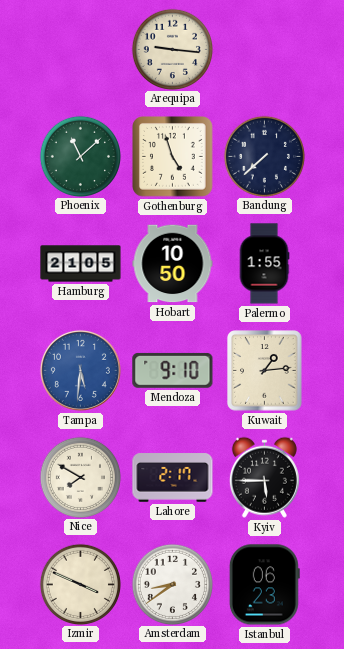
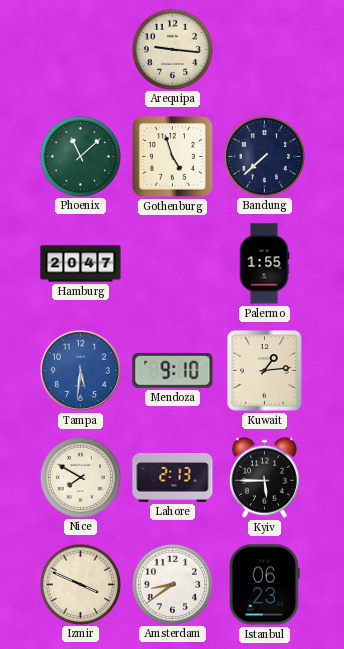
Hamburg: 21:05 -> 20:47
Hobart: 10:50 -> none
Lahore: 2:17 -> 2:13
